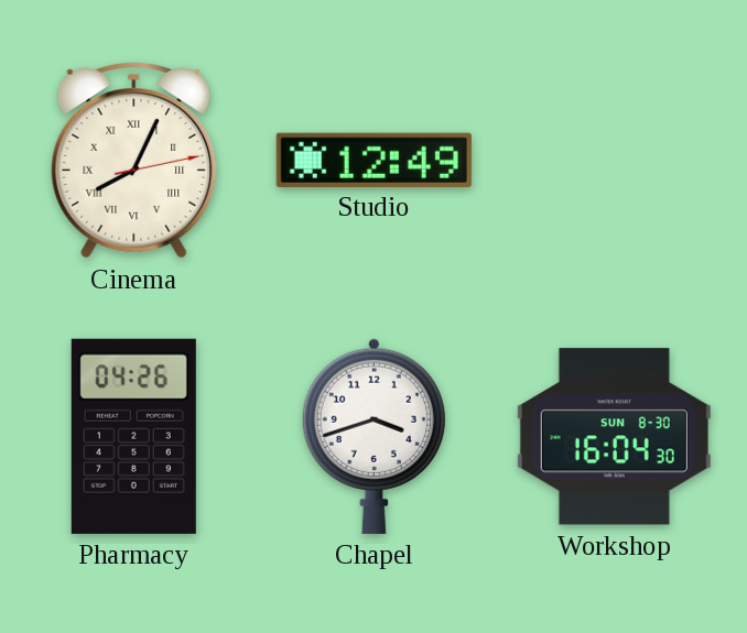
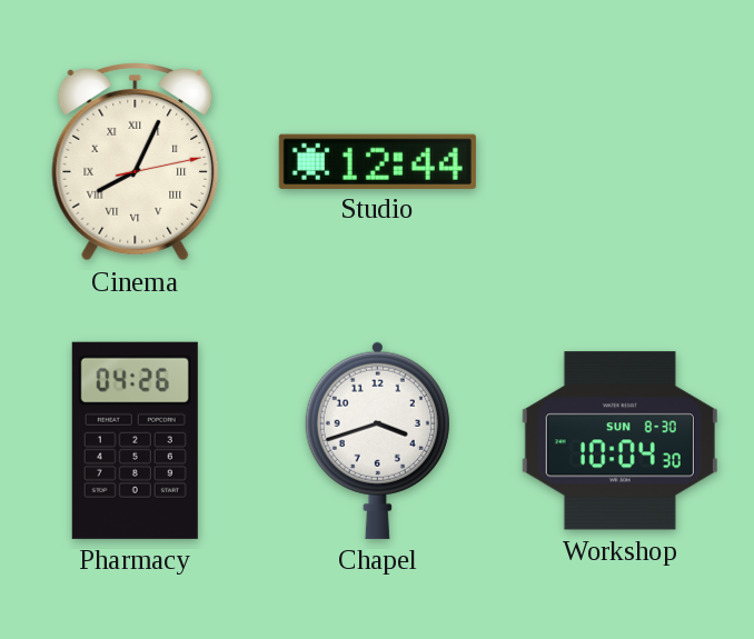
Studio: 12:49 -> 12:44
Workshop: 16:04 -> 10:04
